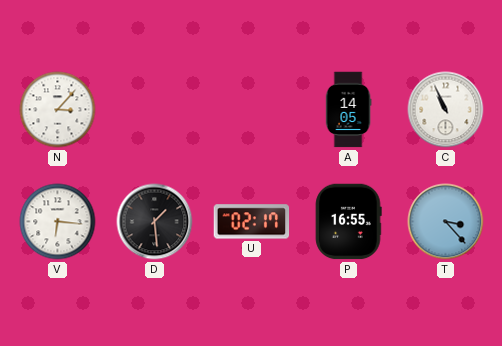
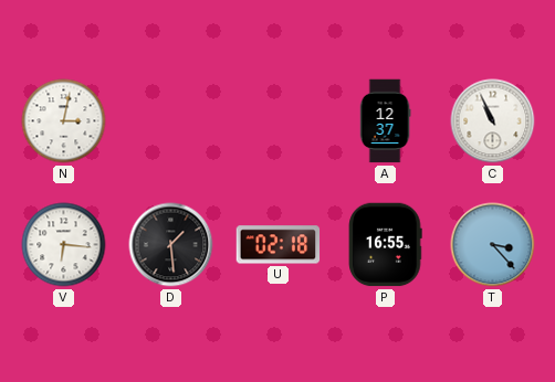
N: 3:07 -> 3:02
A: 14:05 -> 12:37
U: 02:17 -> 02:18
